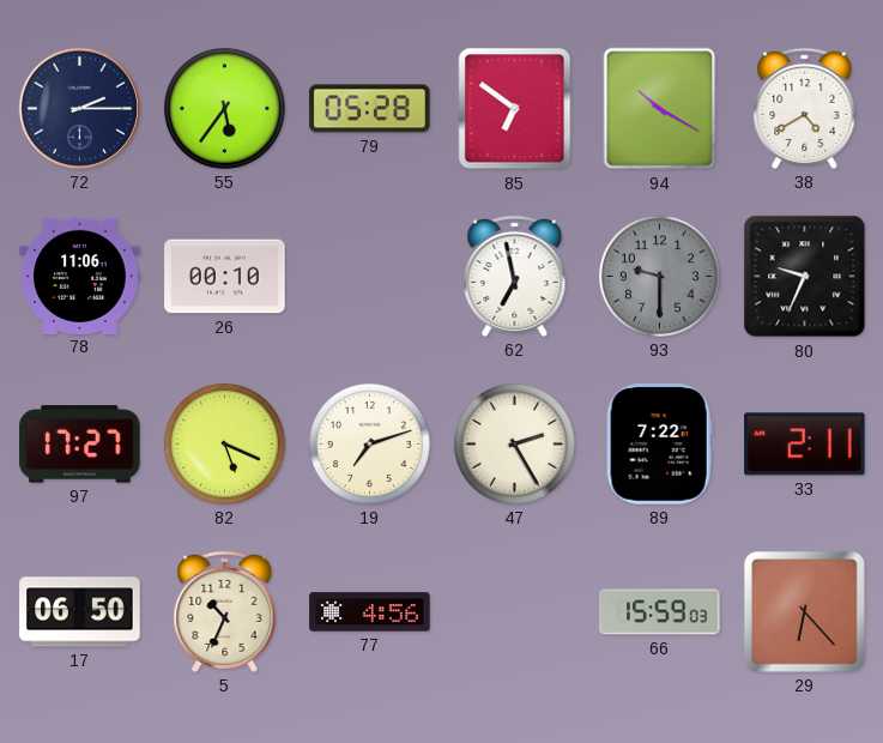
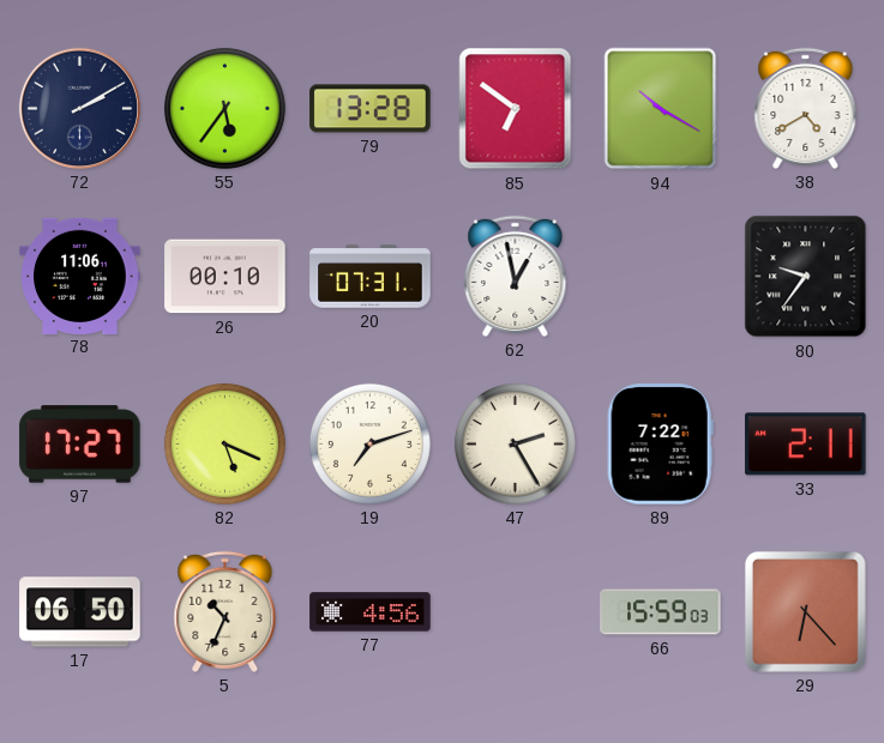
72: 2:15 -> 2:10
79: 05:28 -> 13:28
20: none -> 07:31
62: 6:58 -> 12:58
93: 9:30 -> none
80: 9:34 -> 9:36
